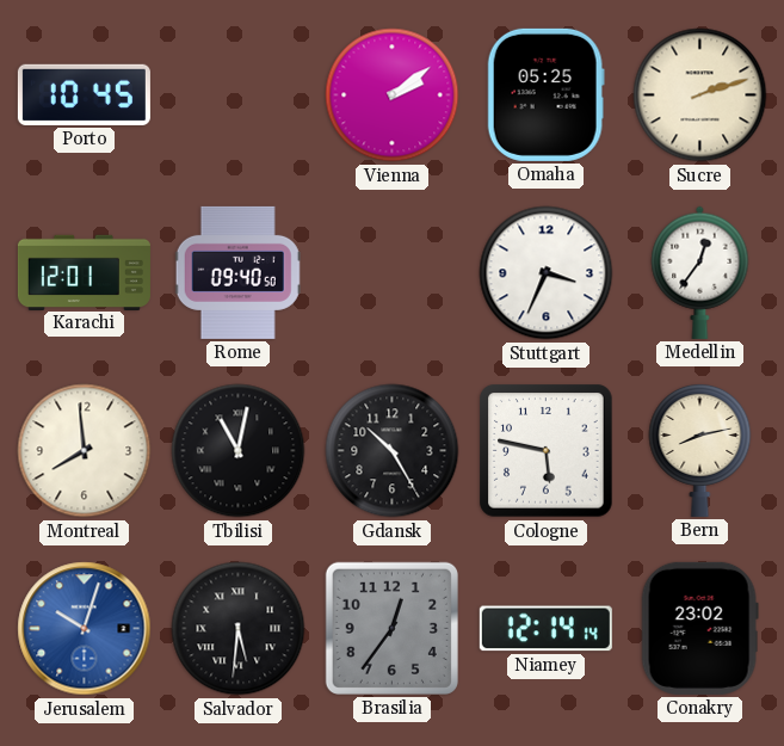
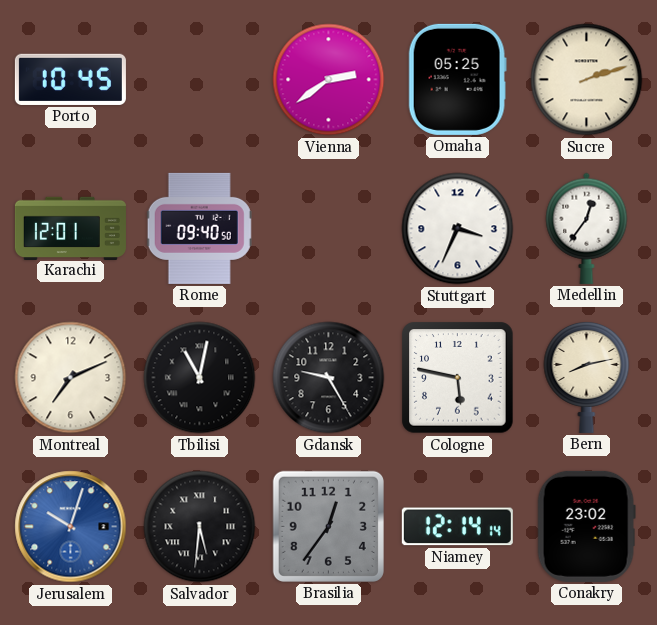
Vienna: 2:09 -> 2:39
Montreal: 7:59 -> 7:11
Gdansk: 10:25 -> 9:25
